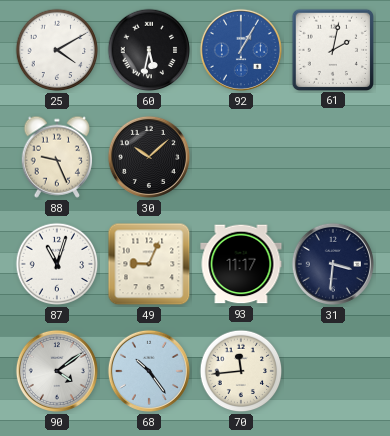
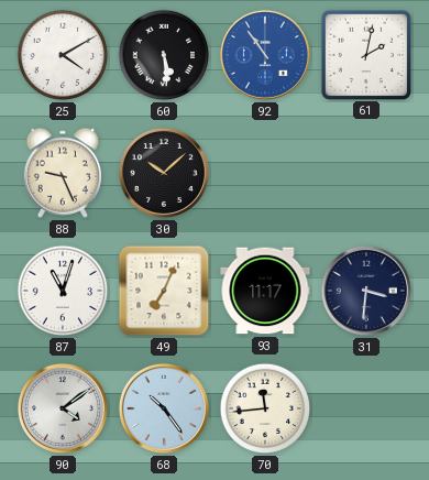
60: 5:32 -> 5:29
92: 1:05 -> 10:54
49: 9:04 -> 7:04
